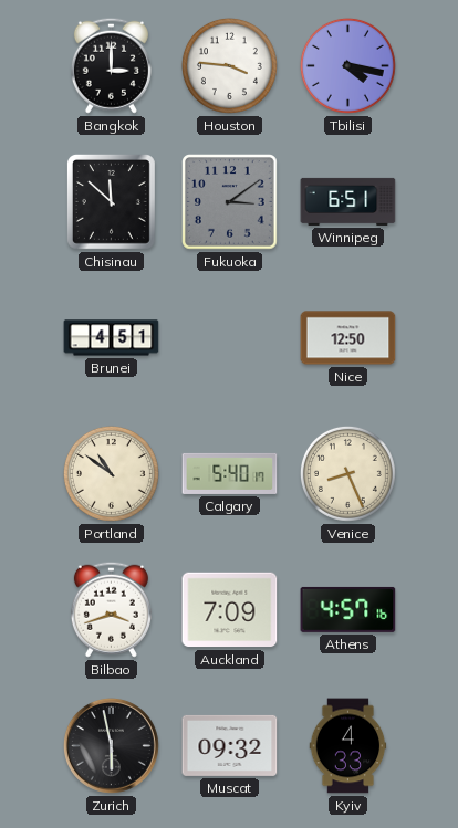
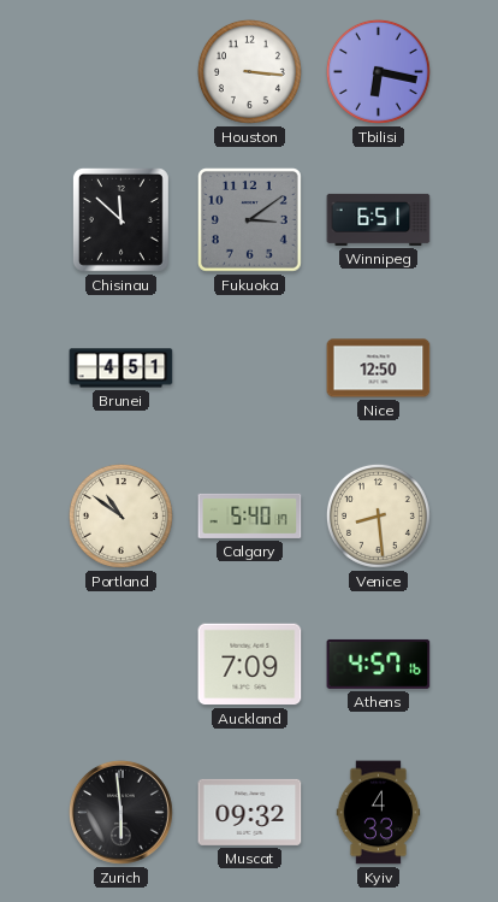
Bangkok: 3:00 -> none
Houston: 3:46 -> 3:16
Tbilisi: 4:17 -> 6:17
Venice: 8:26 -> 8:29
Bilbao: 3:42 -> none
Zurich: 5:58 -> 5:59
